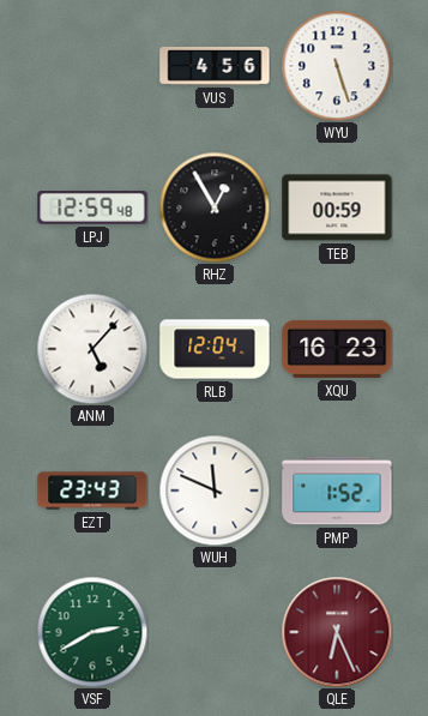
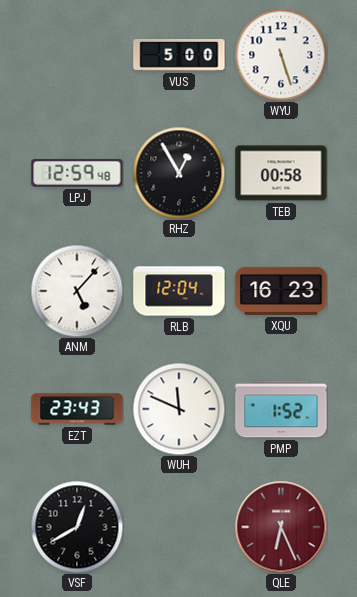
VUS: 4:56 -> 5:00
TEB: 00:59 -> 00:58
VSF: 2:40 -> 12:40
VSF dial: green -> black
